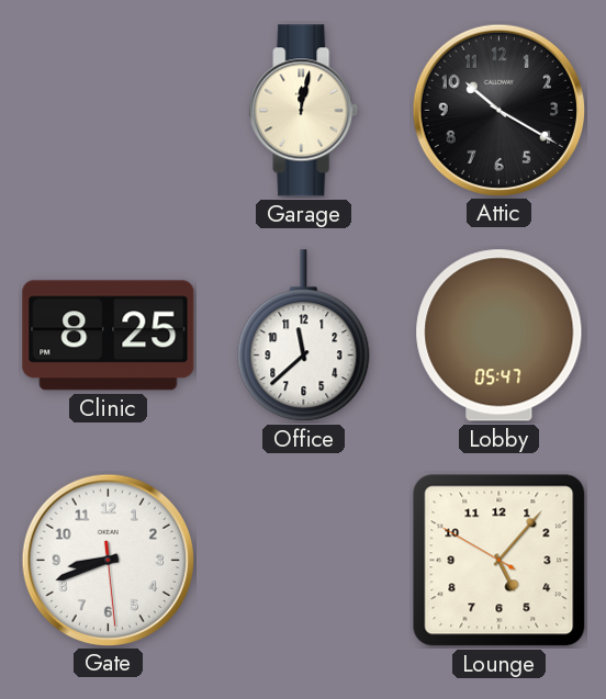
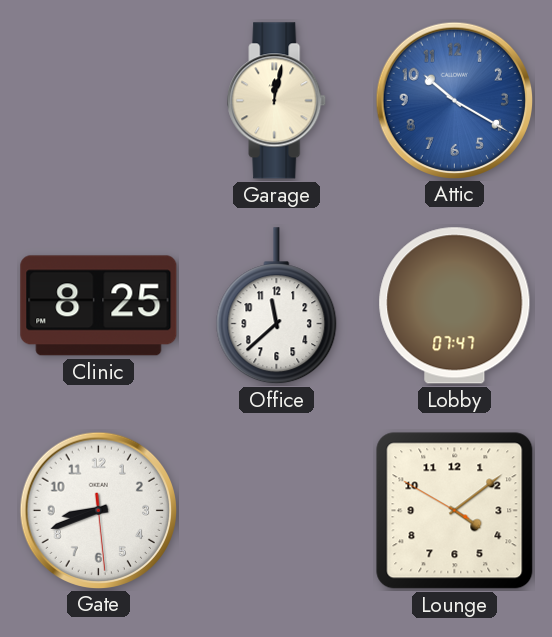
Attic dial: black -> blue
Lobby: 05:47 -> 07:47
Lounge: 5:06 -> 4:08
